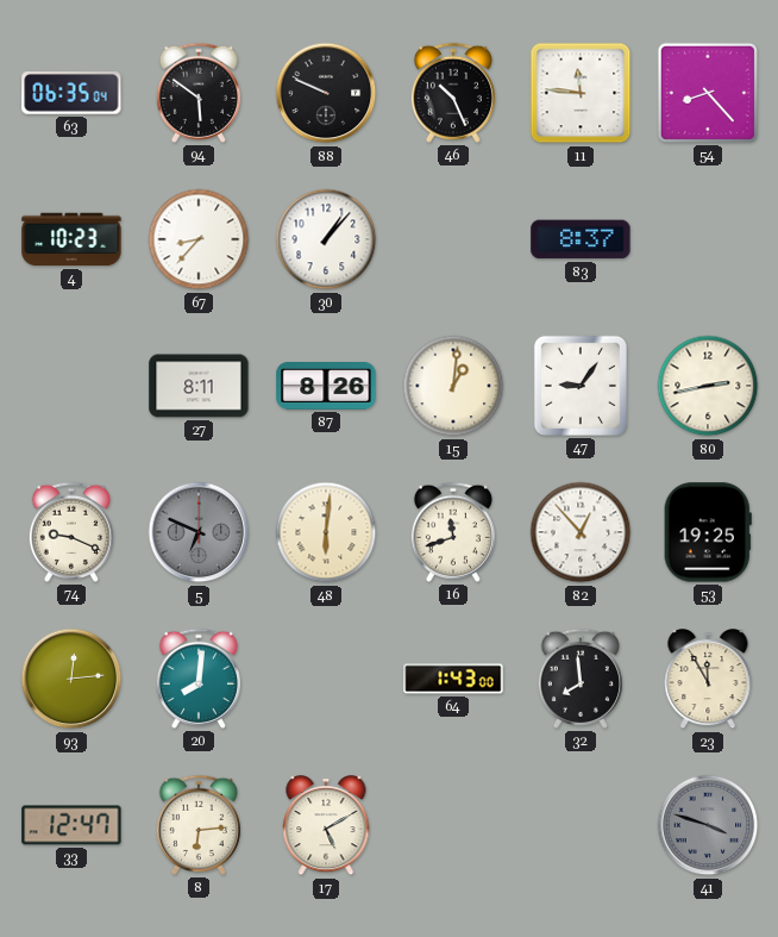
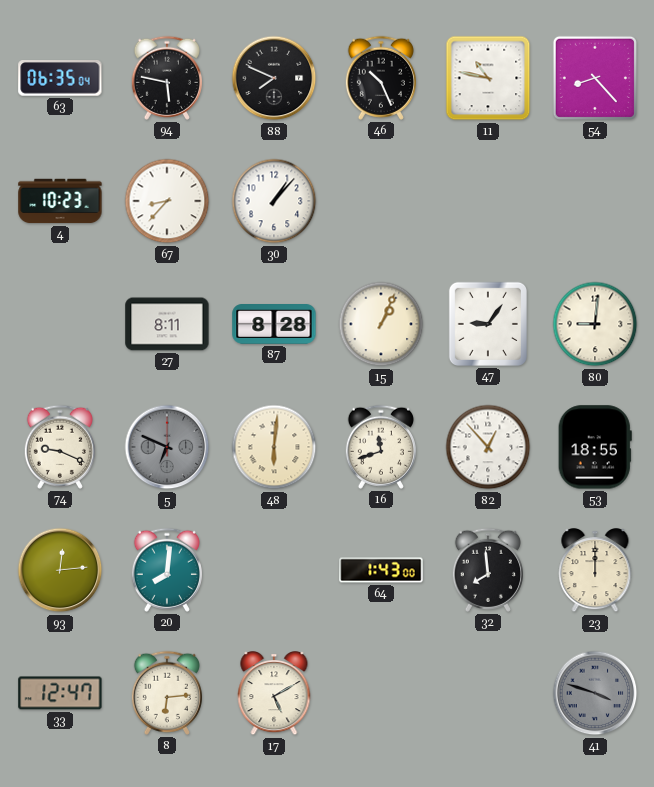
94: 5:51 -> 5:47
88: 9:49 -> 7:49
11: 11:46 -> 10:47
83: 8:37 -> none
87: 8:26 -> 8:28
15: 1:01 -> 1:04
80: 2:43 -> 9:01
53: 19:25 -> 18:55
23: 11:55 -> 12:00
